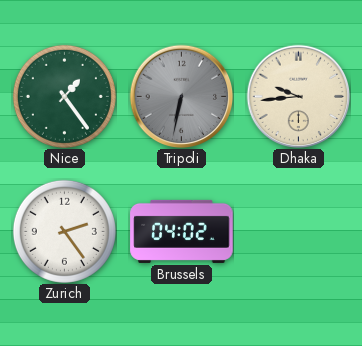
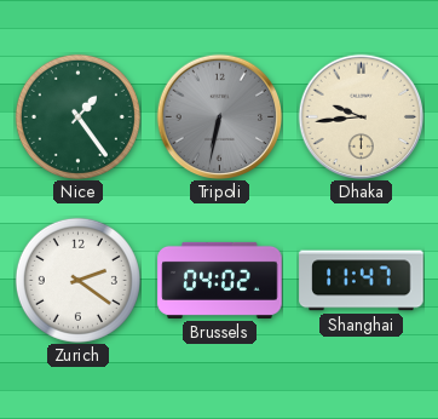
Zurich: 2:24 -> 2:21
Shanghai: none -> 11:47
